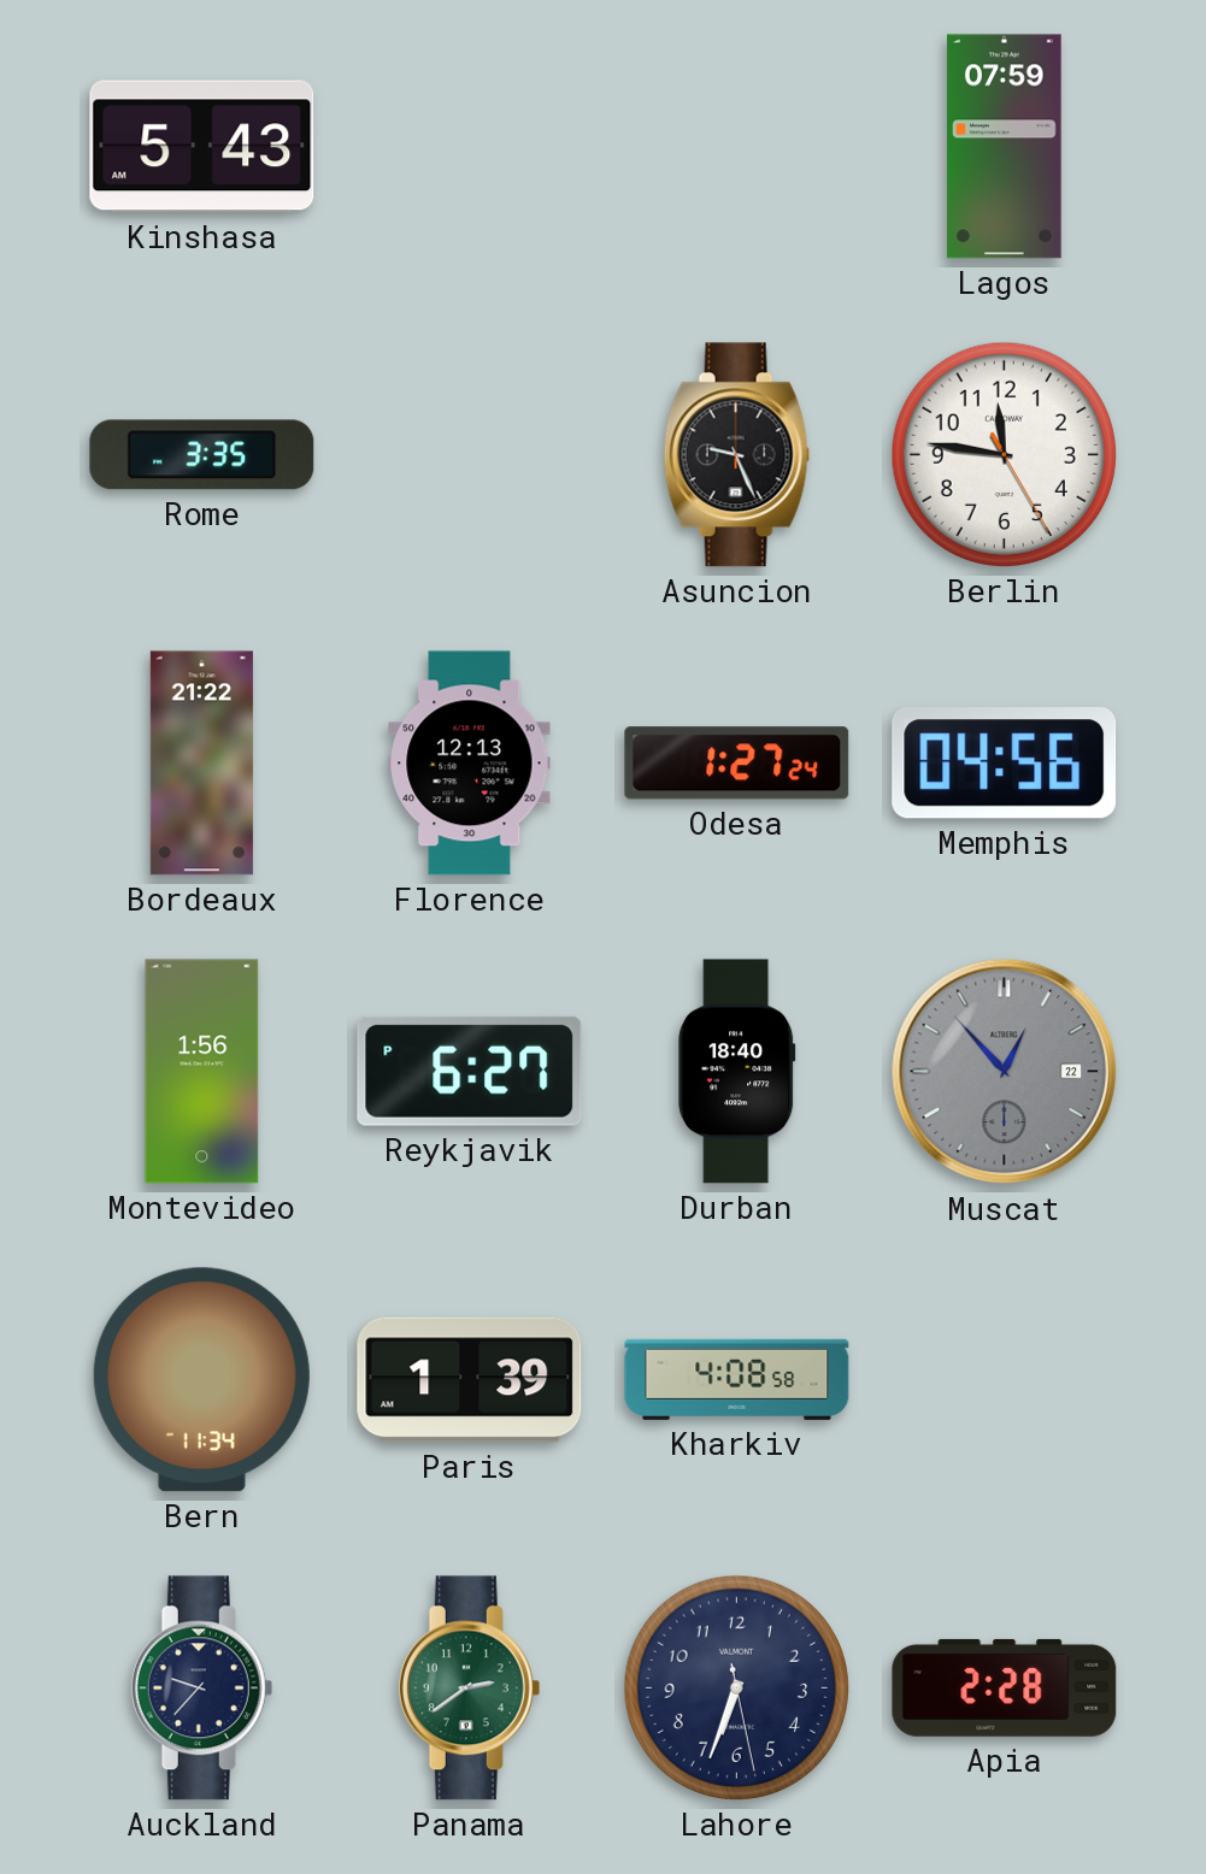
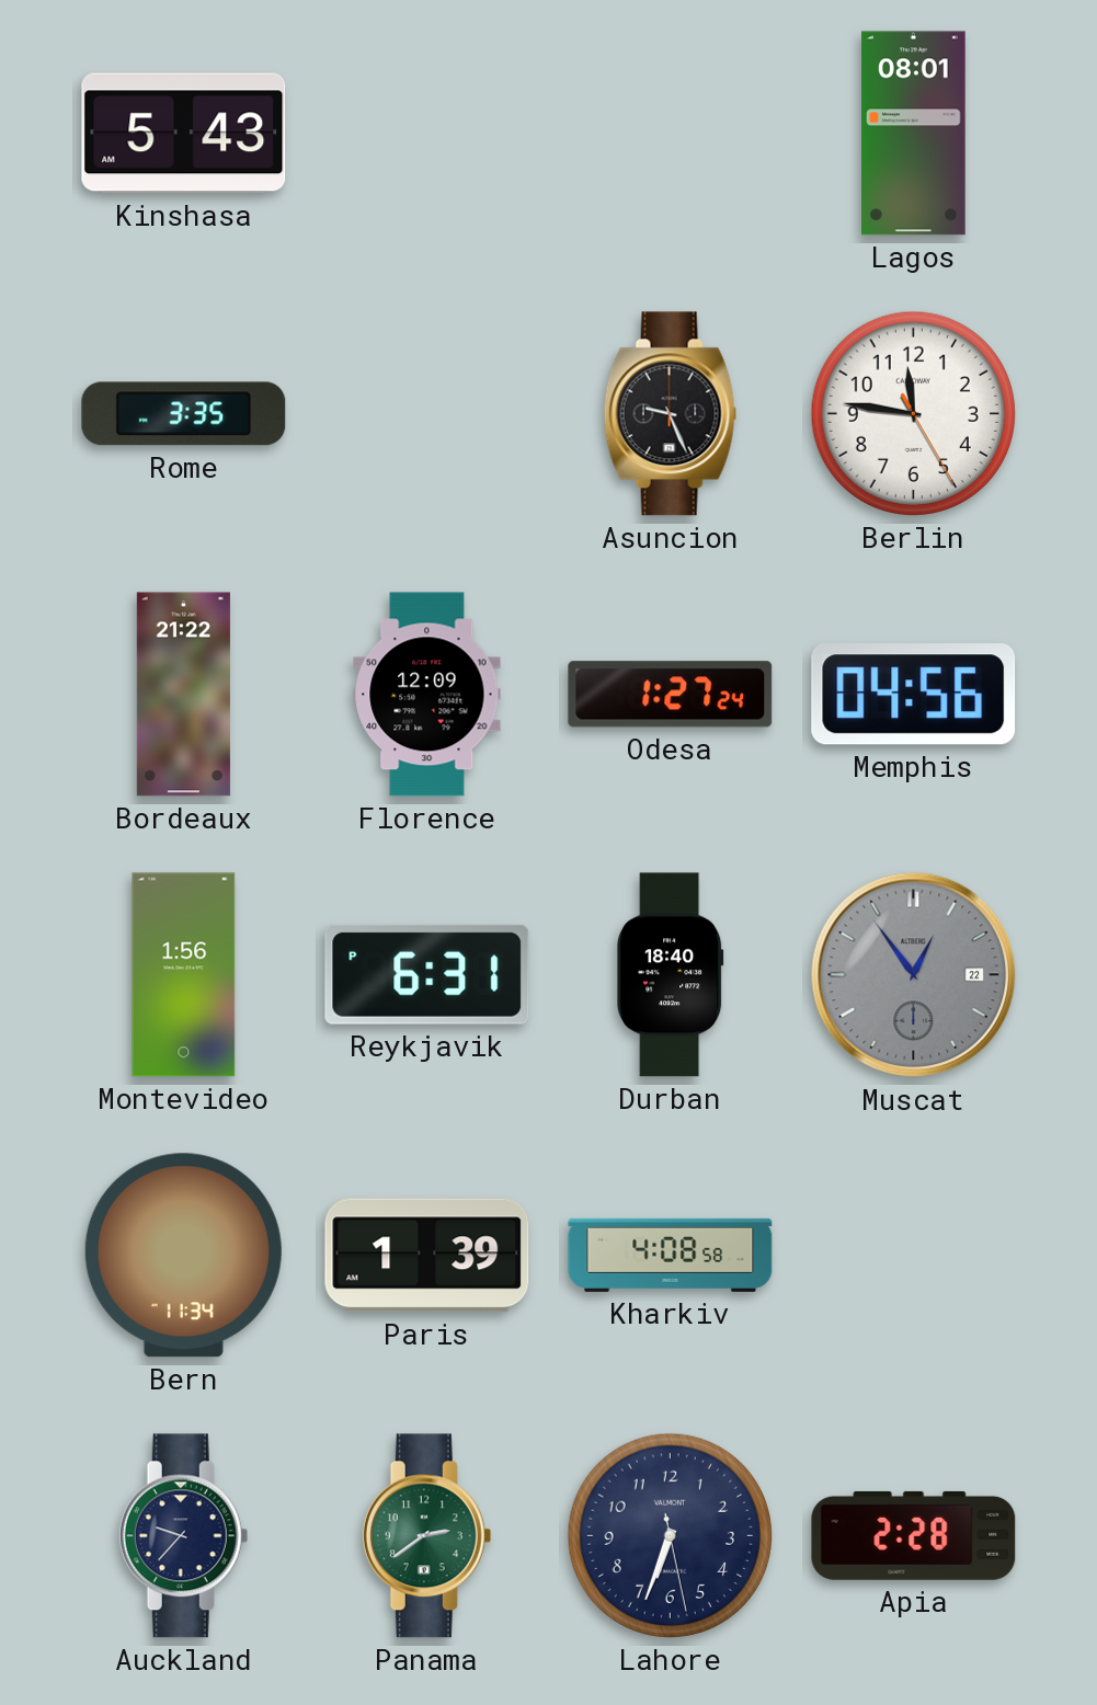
Lagos: 07:59 -> 08:01
Florence: 12:13 -> 12:09
Reykjavik: 6:27 -> 6:31
Muscat: 12:53 -> 12:54
